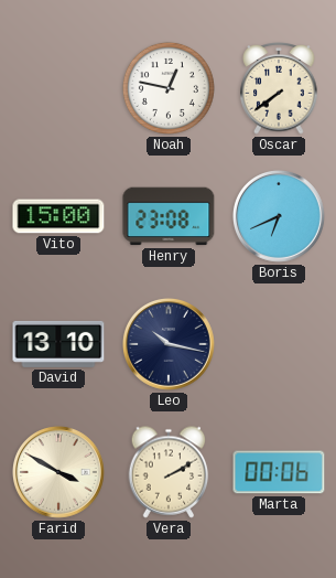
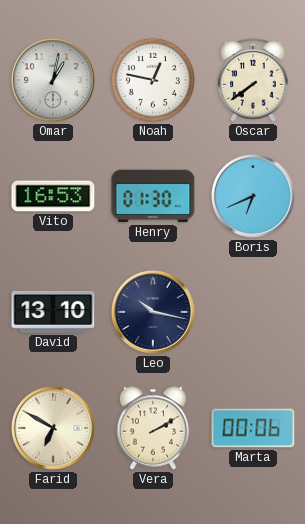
Omar: none -> 1:02
Vito: 15:00 -> 16:53
Henry: 23:08 -> 01:30
Farid: 3:50 -> 6:50
